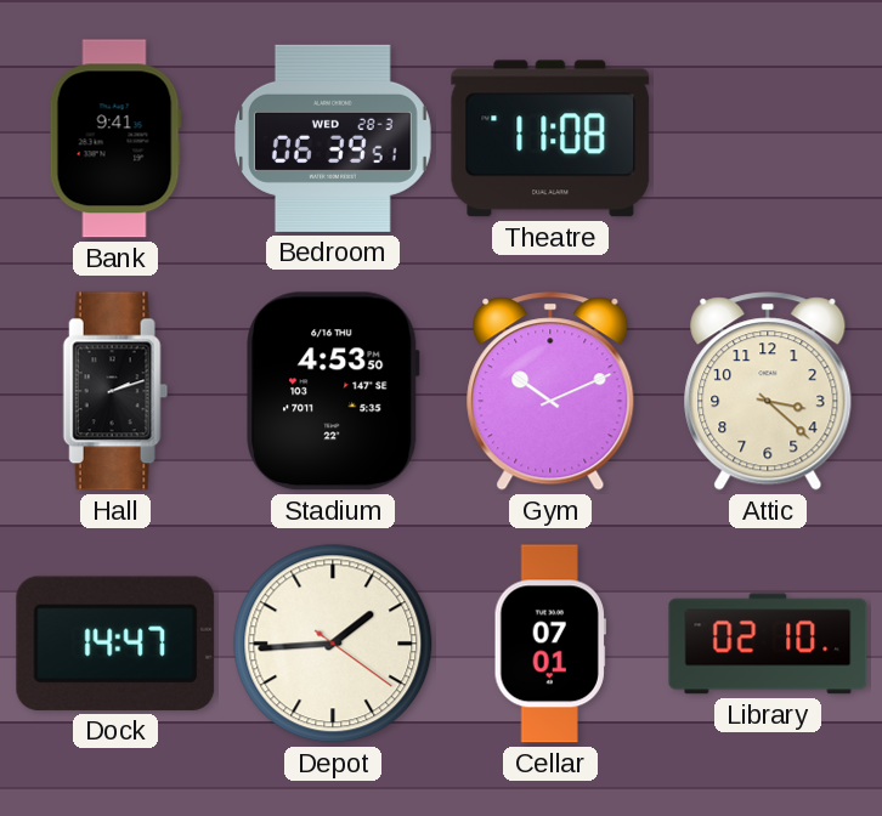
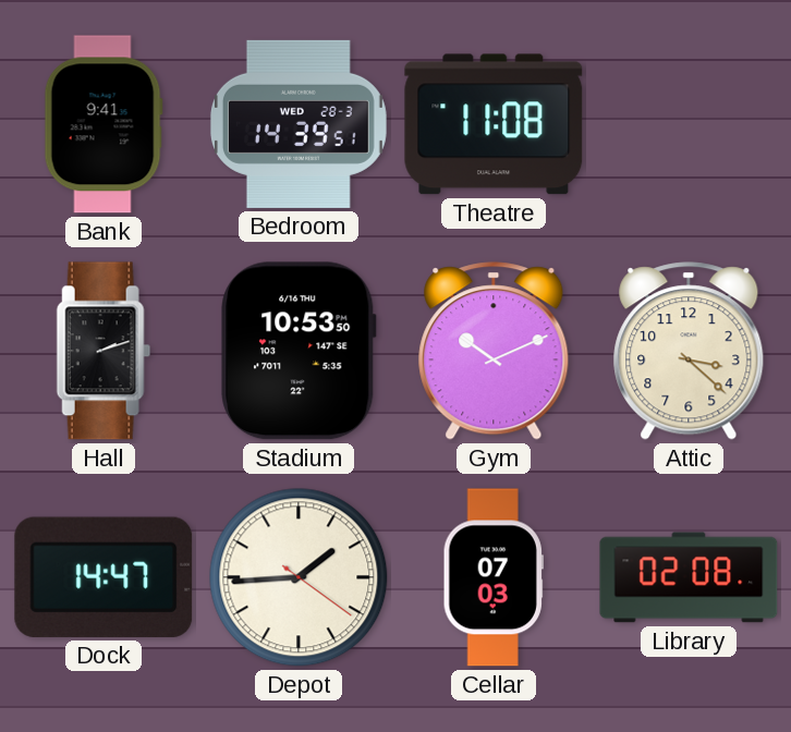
Bedroom: 06:39 -> 14:39
Stadium: 4:53 -> 10:53
Cellar: 07:01 -> 07:03
Library: 02:10 -> 02:08
